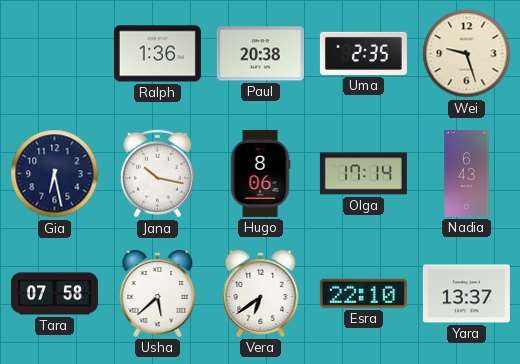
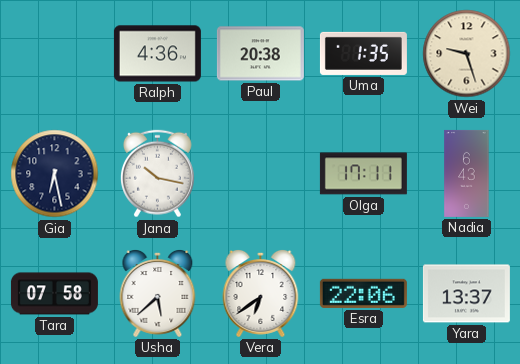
Ralph: 1:36 -> 4:36
Uma: 2:35 -> 1:35
Hugo: 8:06 -> none
Olga: 17:14 -> 17:11
Esra: 22:10 -> 22:06
